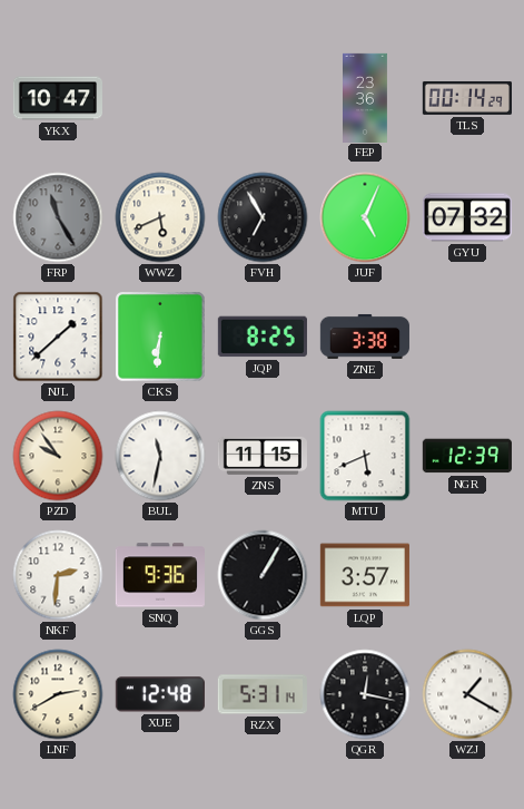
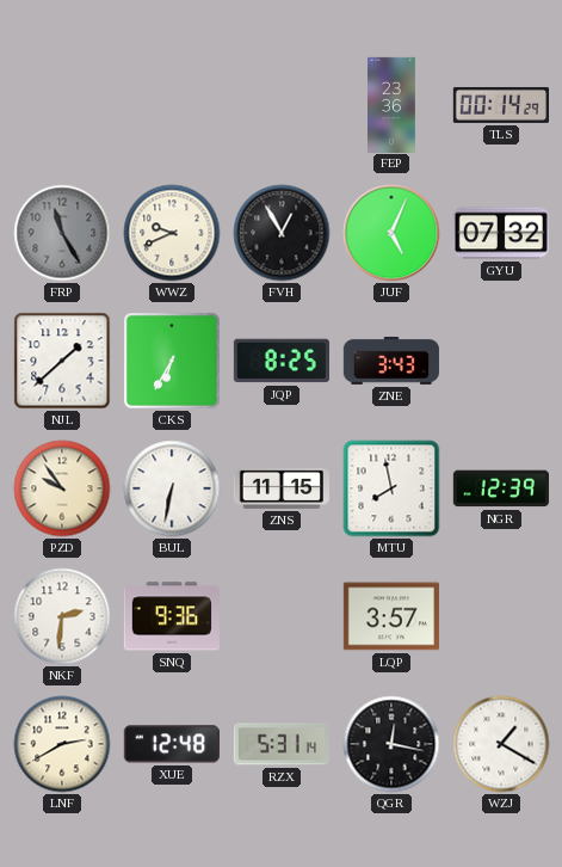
YKX: 10:47 -> none
WWZ: 5:41 -> 9:41
FVH: 6:55 -> 12:55
CKS: 6:31 -> 6:35
ZNE: 3:38 -> 3:43
BUL: 11:32 -> 6:32
MTU: 5:41 -> 7:58
GGS: 1:05 -> none
